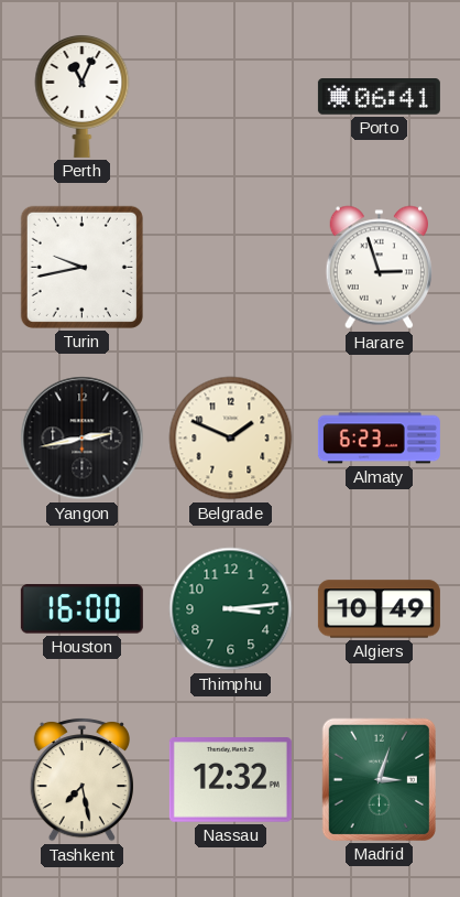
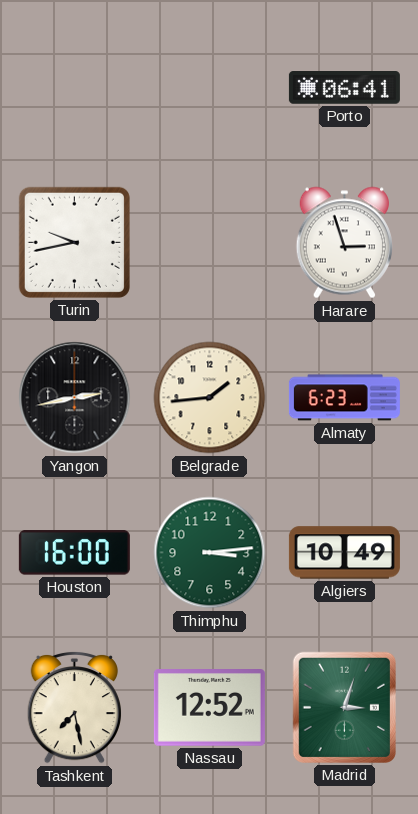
Perth: 11:04 -> none
Belgrade: 1:49 -> 1:44
Nassau: 12:32 -> 12:52
